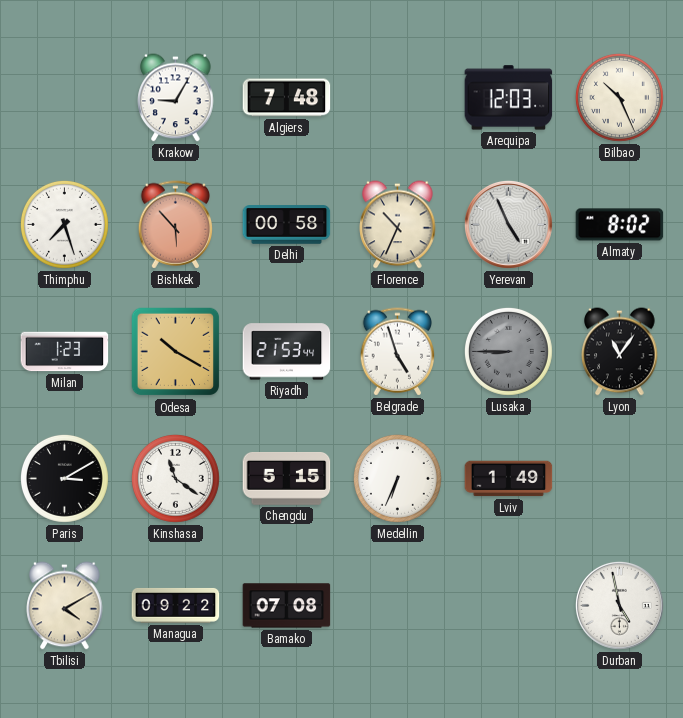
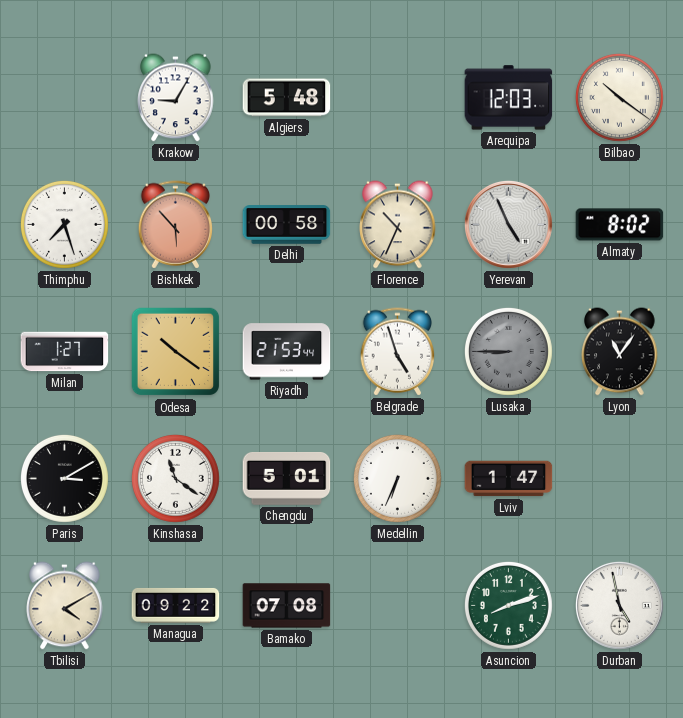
Algiers: 7:48 -> 5:48
Bilbao: 10:26 -> 10:21
Milan: 1:23 -> 1:27
Odesa: 10:20 -> 10:21
Chengdu: 5:15 -> 5:01
Lviv: 1:49 -> 1:47
Asuncion: none -> 8:12
